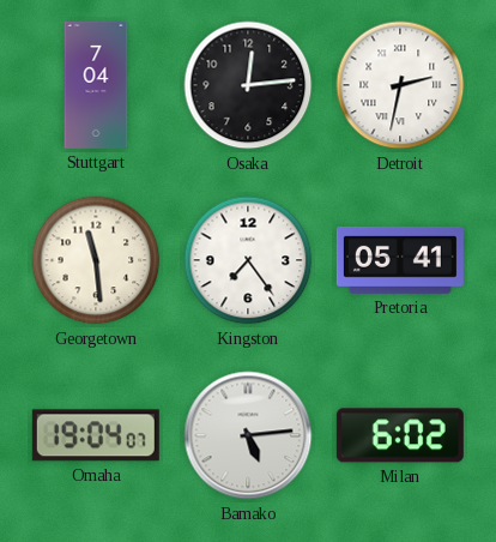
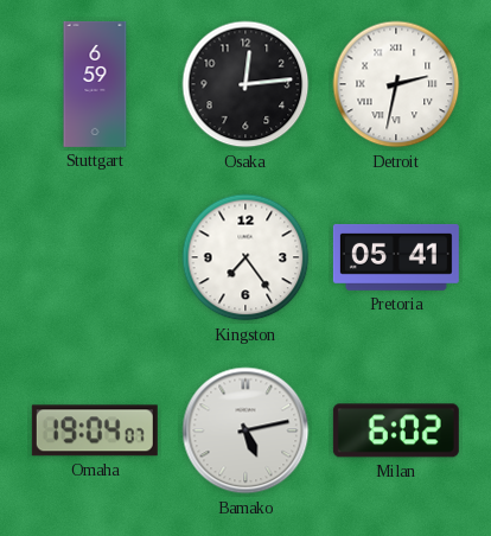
Stuttgart: 7:04 -> 6:59
Georgetown: 11:29 -> none
Bamako: 5:14 -> 5:13
